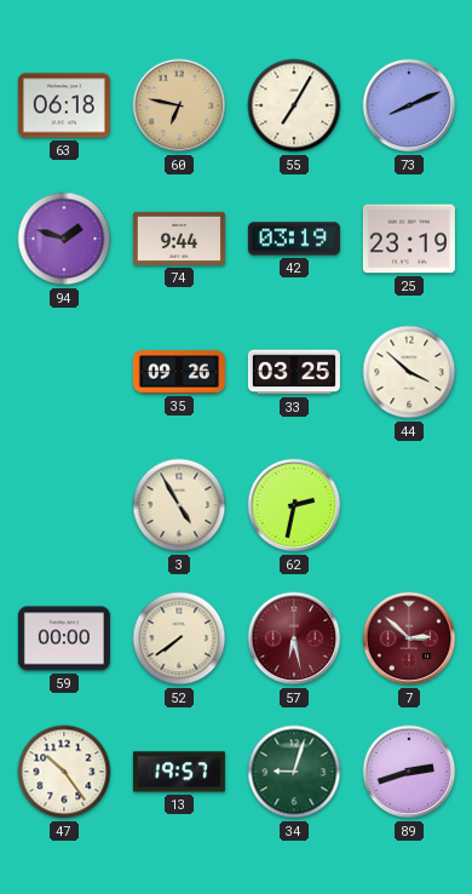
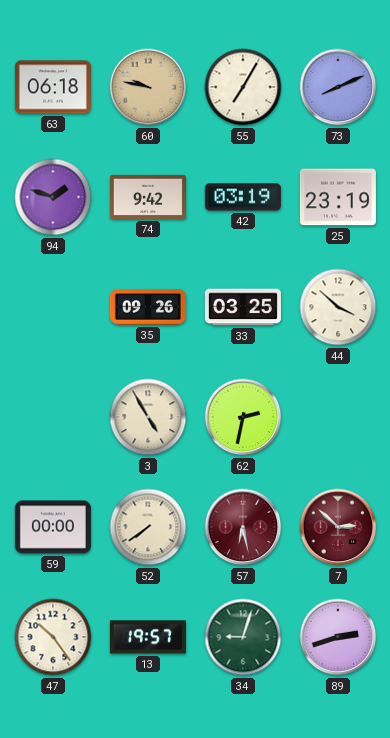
60: 6:47 -> 9:47
74: 9:44 -> 9:42
